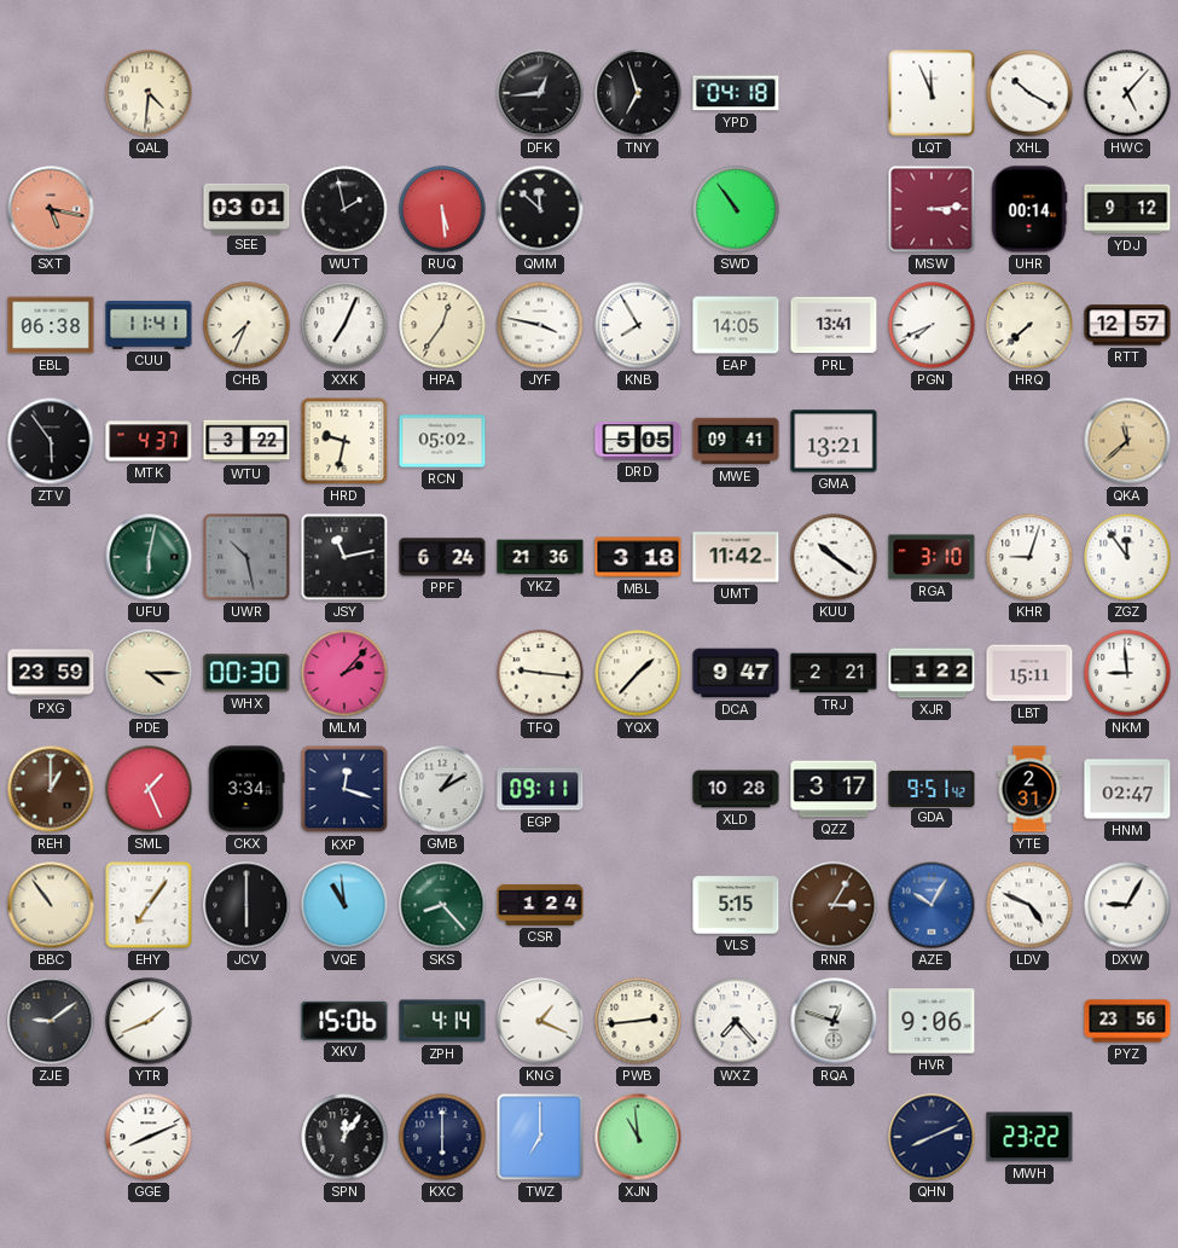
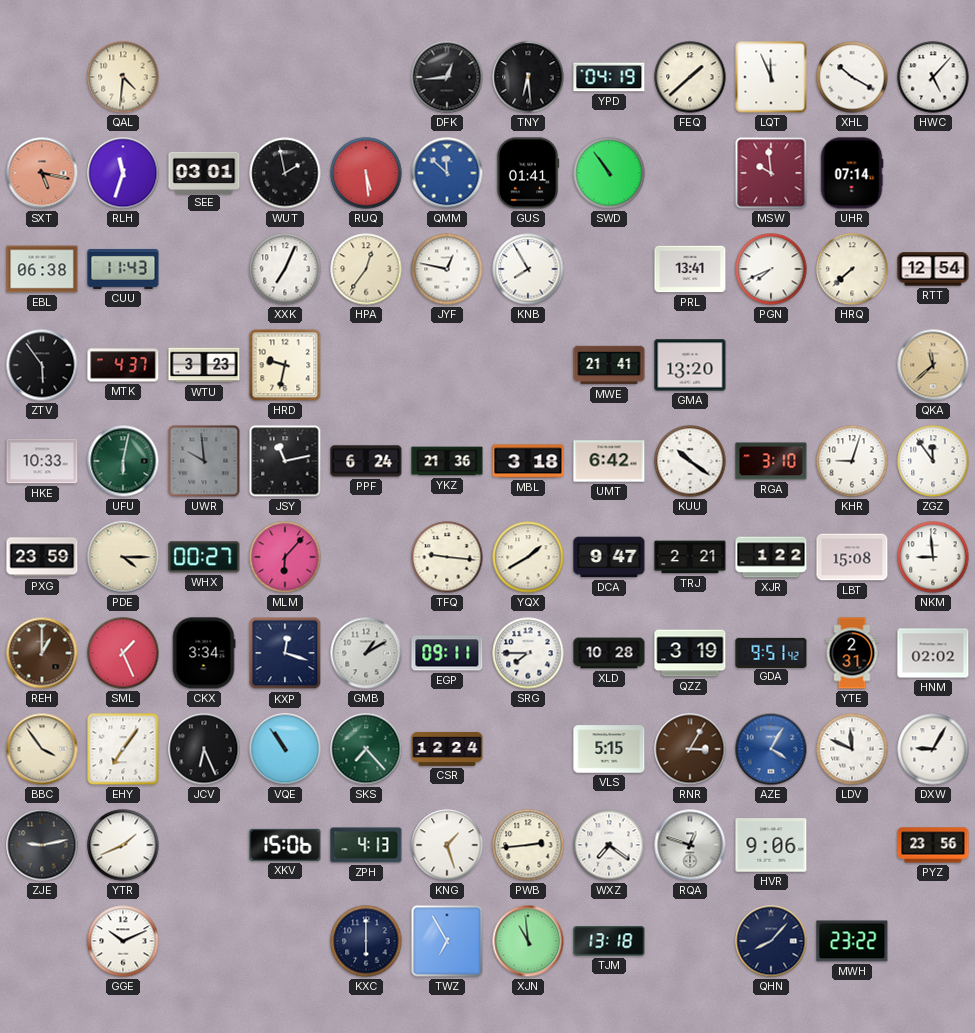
TNY: 6:57 -> 6:29
YPD: 04:18 -> 04:19
FEQ: none -> 1:38
RLH: none -> 11:33
QMM dial: black -> blue
GUS: none -> 01:41
MSW: 3:14 -> 9:59
UHR: 00:14 -> 07:14
YDJ: 9:12 -> none
CUU: 11:41 -> 11:43
CHB: 7:34 -> none
JYF: 3:47 -> 12:47
EAP: 14:05 -> none
RTT: 12:57 -> 12:54
WTU: 3:22 -> 3:23
RCN: 05:02 -> none
DRD: 5:05 -> none
MWE: 09:41 -> 21:41
GMA: 13:21 -> 13:20
HKE: none -> 10:33
UWR: 10:28 -> 9:59
UMT: 11:42 -> 6:42
WHX: 00:30 -> 00:27
MLM: 2:07 -> 6:07
YQX: 1:37 -> 1:40
LBT: 15:11 -> 15:08
SRG: none -> 7:45
QZZ: 3:17 -> 3:19
HNM: 02:47 -> 02:02
BBC: 10:54 -> 3:54
JCV: 6:00 -> 6:26
VQE: 10:59 -> 10:54
SKS: 8:23 -> 7:23
CSR: 1:24 -> 12:24
AZE: 10:05 -> 4:05
LDV: 4:49 -> 11:49
ZJE: 9:09 -> 9:13
ZPH: 4:14 -> 4:13
KNG: 1:19 -> 1:27
WXZ: 7:23 -> 7:21
GGE: 8:11 -> 10:11
SPN: 12:06 -> none
TWZ: 7:00 -> 6:55
TJM: none -> 13:18
QHN: 8:11 -> 8:07
